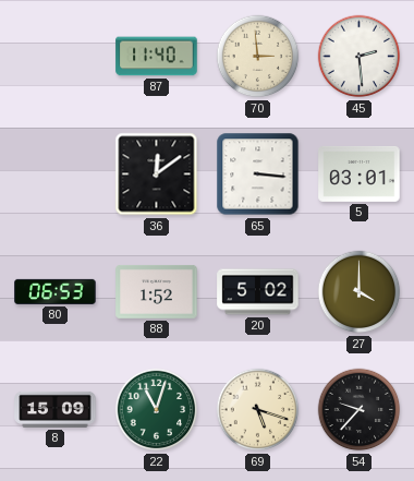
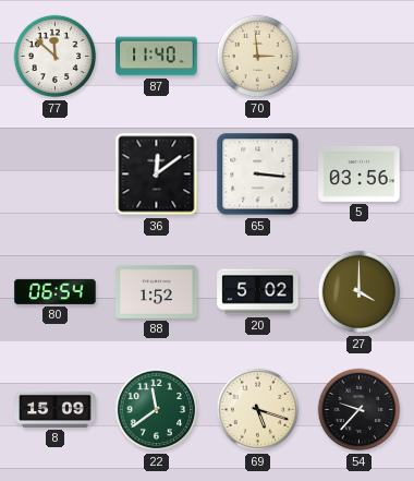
77: none -> 11:52
45: 2:29 -> none
5: 03:01 -> 03:56
80: 06:53 -> 06:54
22: 11:03 -> 11:39
